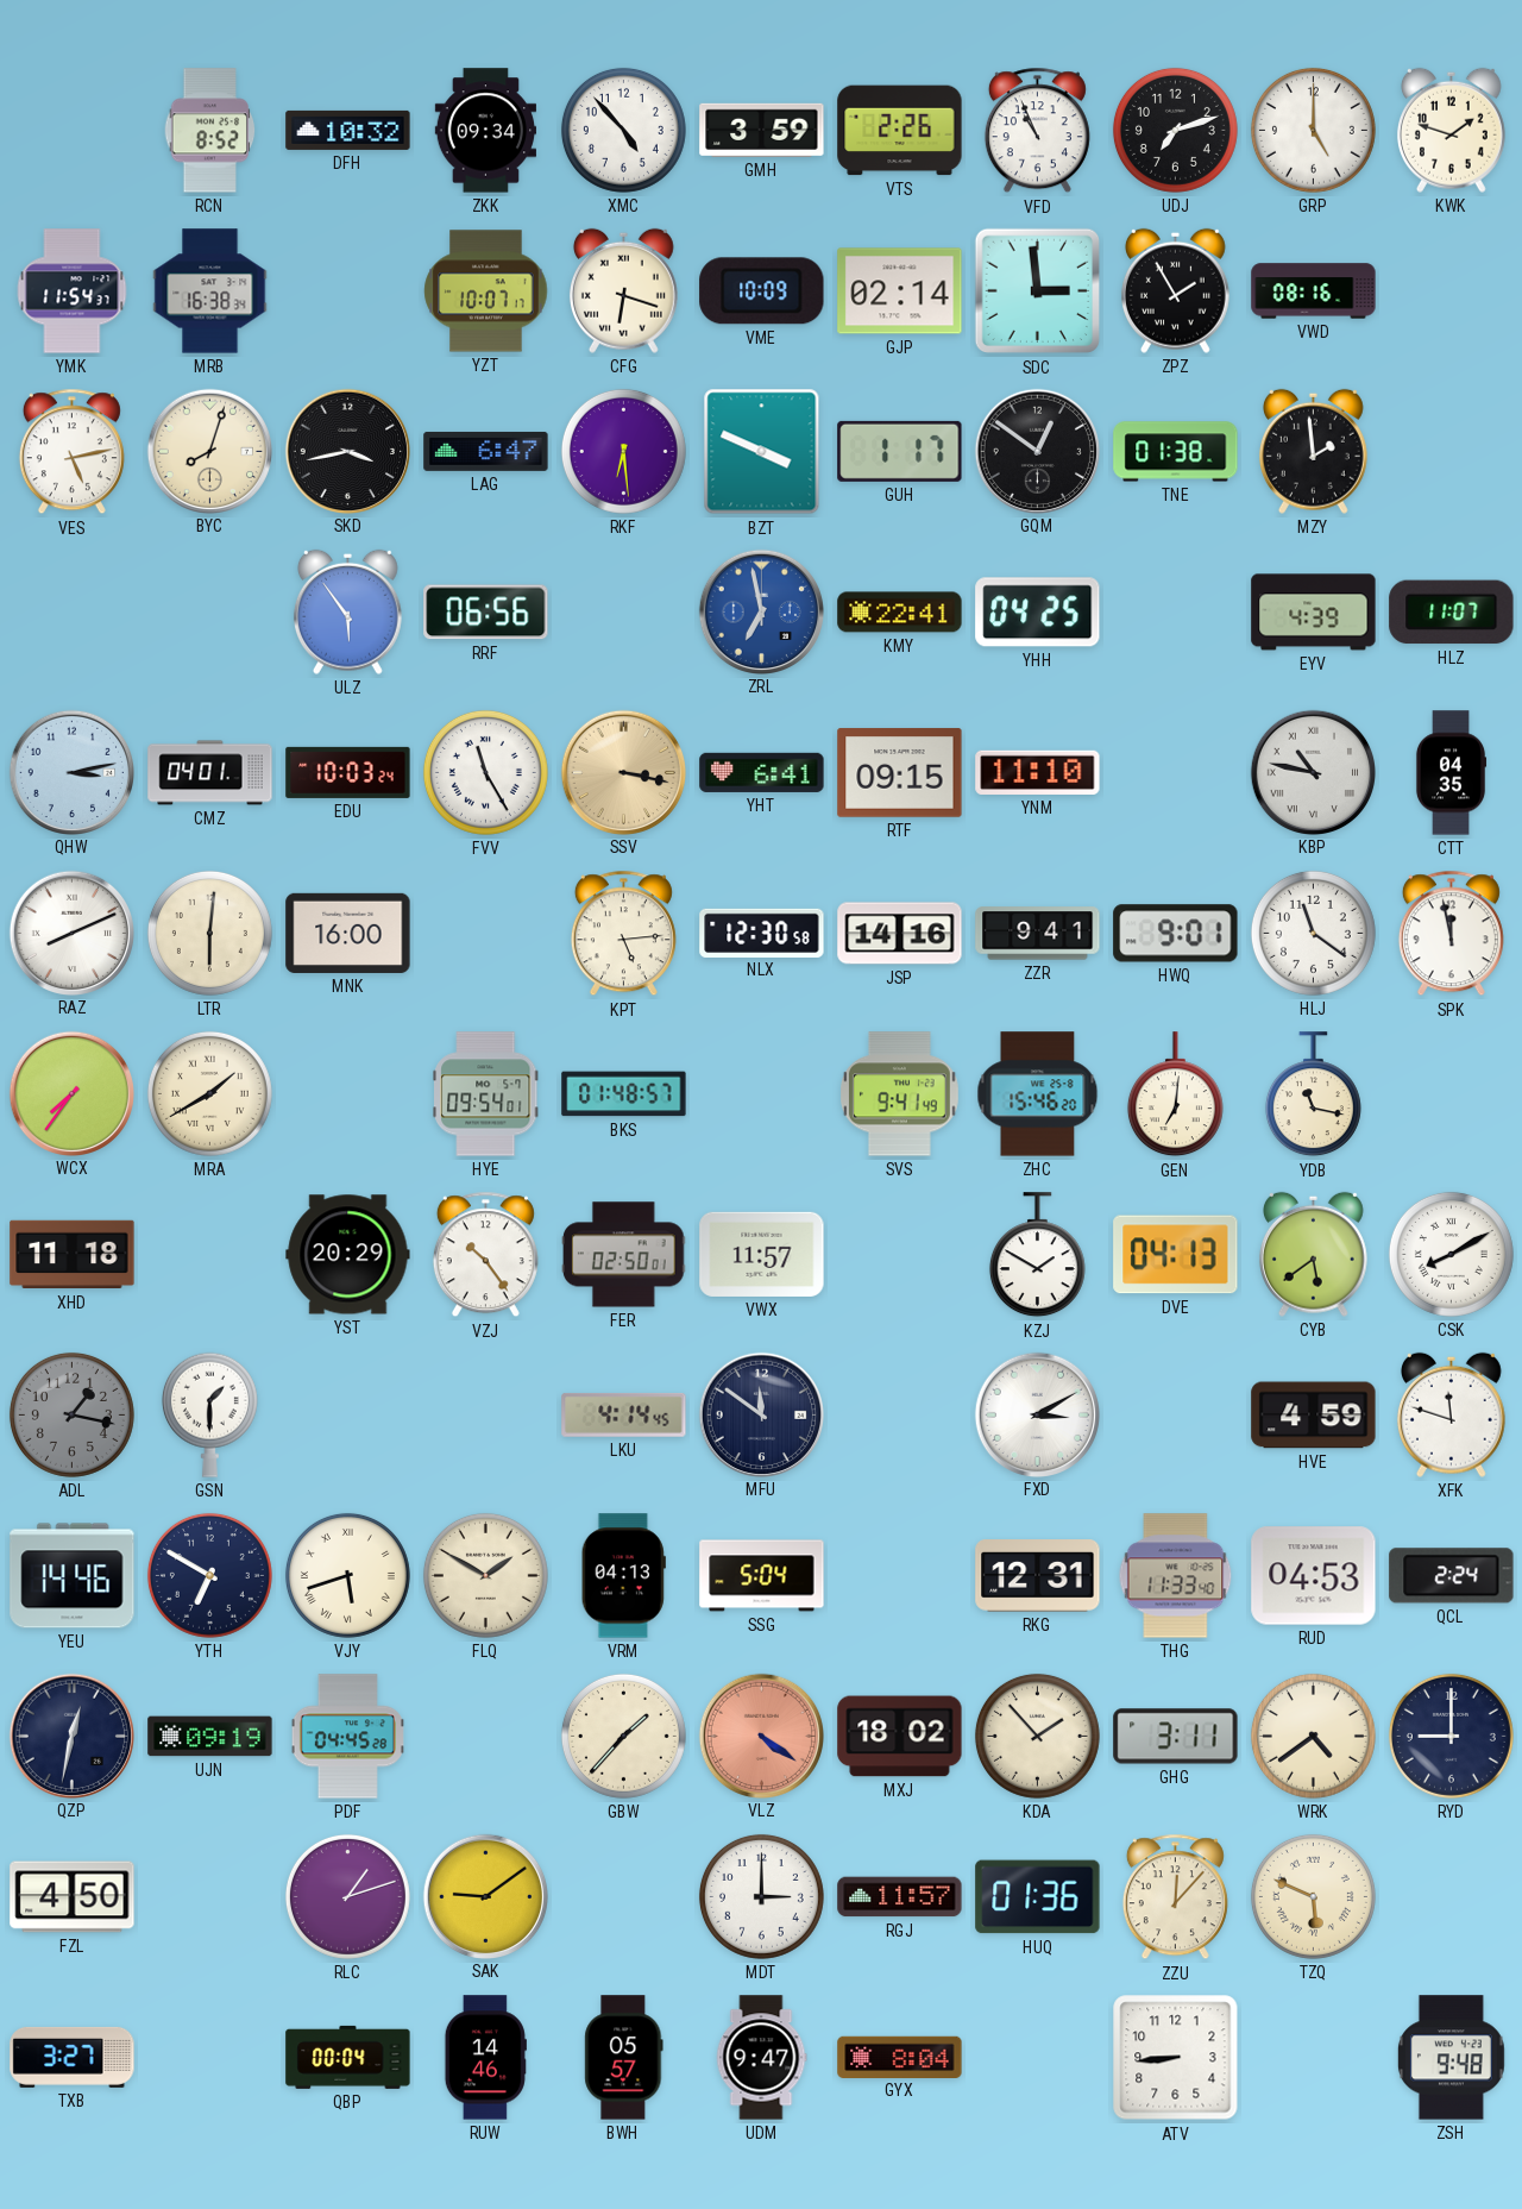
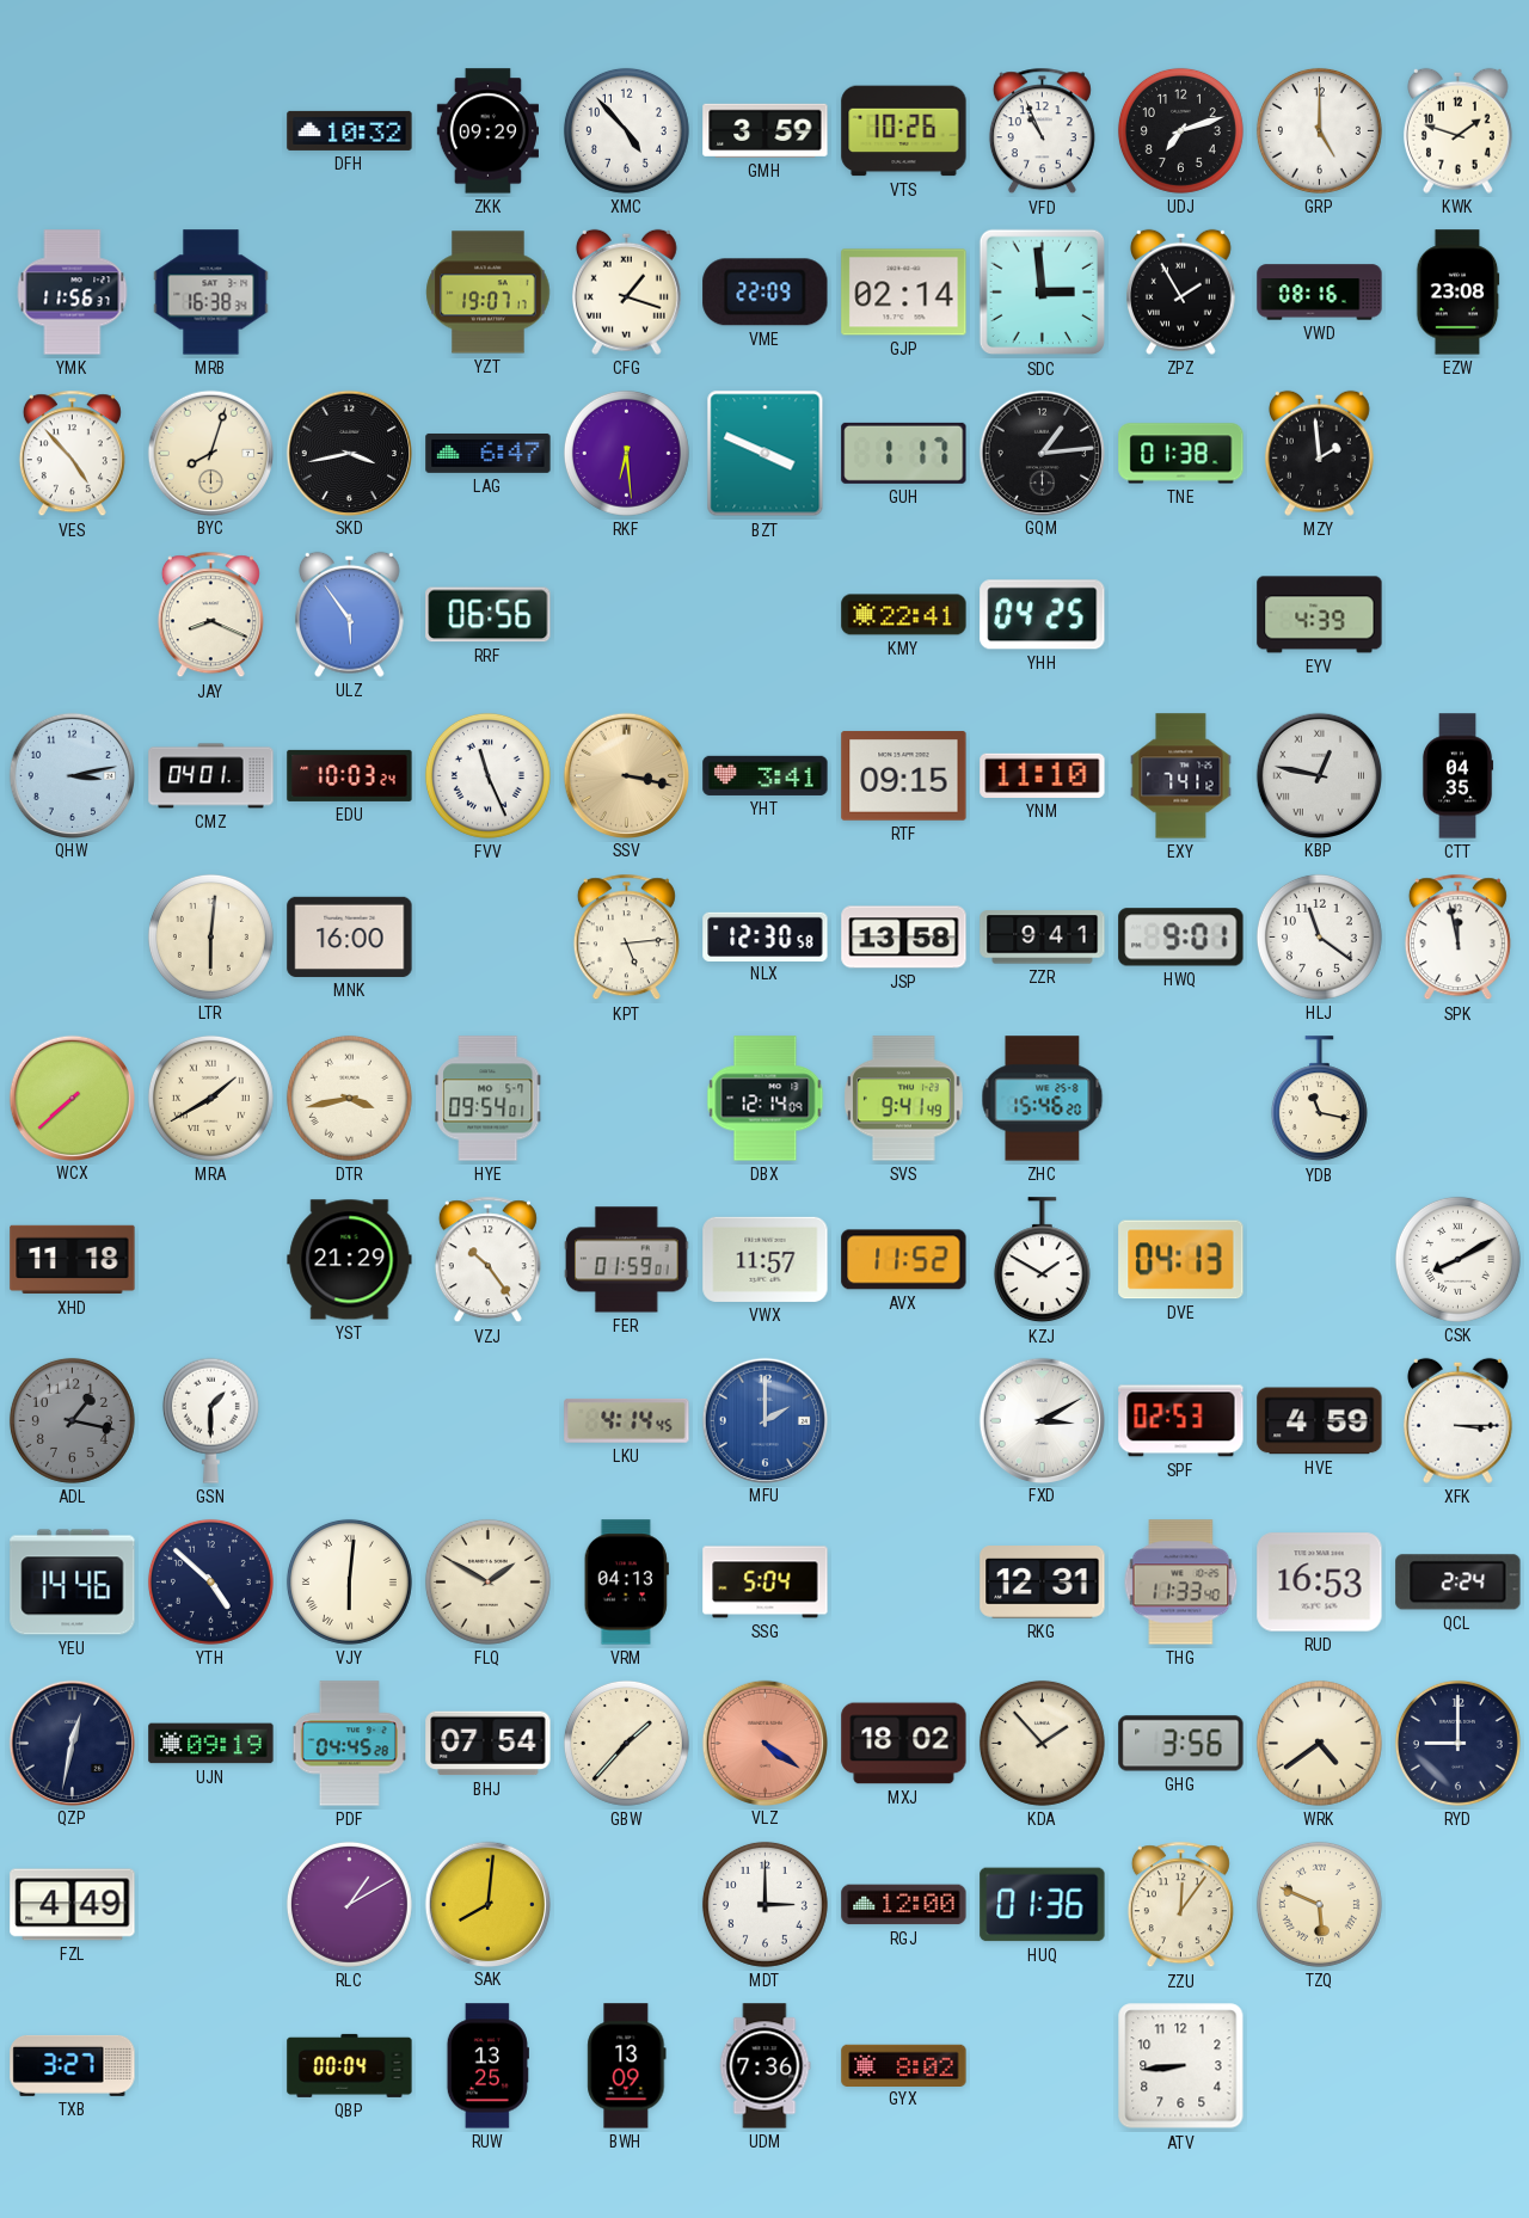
RCN: 8:52 -> none
ZKK: 09:34 -> 09:29
VTS: 2:26 -> 10:26
YMK: 11:54 -> 11:56
YZT: 10:07 -> 19:07
CFG: 6:18 -> 1:18
VME: 10:09 -> 22:09
EZW: none -> 23:08
VES: 5:13 -> 4:53
GQM: 12:51 -> 1:14
JAY: none -> 8:19
ZRL: 6:58 -> none
HLZ: 11:07 -> none
FVV: 11:25 -> 11:26
YHT: 6:41 -> 3:41
EXY: none -> 7:41
KBP: 10:47 -> 12:47
RAZ: 8:11 -> none
JSP: 14:16 -> 13:58
WCX: 7:36 -> 7:38
DTR: none -> 3:43
BKS: 01:48 -> none
DBX: none -> 12:14
GEN: 7:01 -> none
YST: 20:29 -> 21:29
FER: 02:50 -> 01:59
AVX: none -> 11:52
CYB: 5:39 -> none
MFU: 11:51 -> 2:00
MFU dial: navy -> blue
SPF: none -> 02:53
XFK: 11:48 -> 3:15
YTH: 6:50 -> 4:52
VJY: 5:42 -> 6:01
RUD: 04:53 -> 16:53
BHJ: none -> 07:54
GHG: 3:11 -> 3:56
FZL: 4:50 -> 4:49
RLC: 1:12 -> 1:10
SAK: 9:09 -> 8:01
RGJ: 11:57 -> 12:00
ZZU: 12:07 -> 12:06
RUW: 14:46 -> 13:25
BWH: 05:57 -> 13:09
UDM: 9:47 -> 7:36
GYX: 8:04 -> 8:02
ZSH: 9:48 -> none
